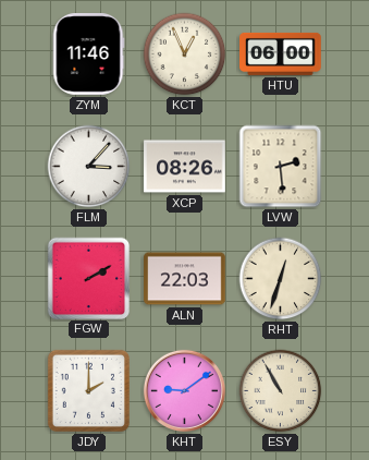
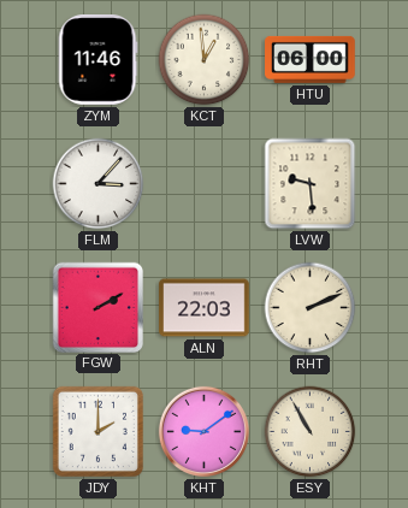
KCT: 12:56 -> 12:59
XCP: 08:26 -> none
LVW: 2:29 -> 9:29
RHT: 12:33 -> 2:11
